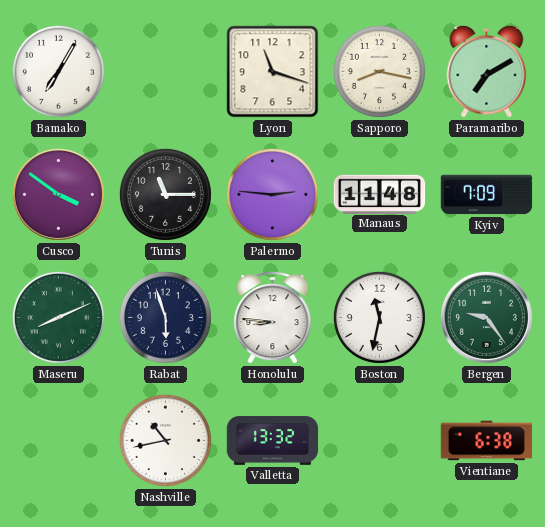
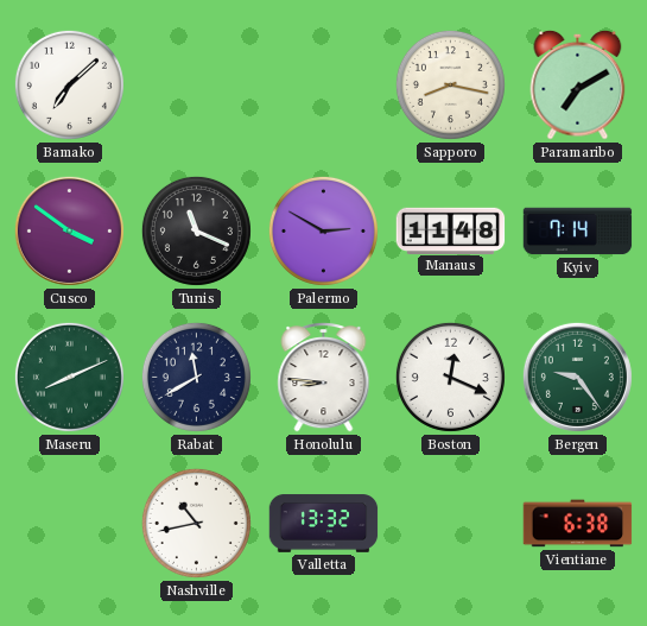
Bamako: 7:05 -> 7:08
Lyon: 11:18 -> none
Tunis: 11:15 -> 11:19
Palermo: 2:46 -> 2:50
Kyiv: 7:09 -> 7:14
Rabat: 5:57 -> 11:40
Boston: 11:32 -> 12:19
